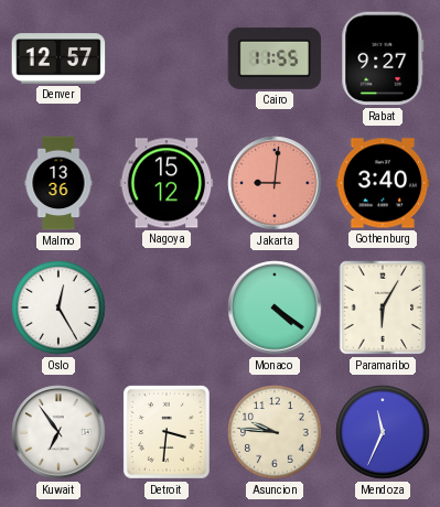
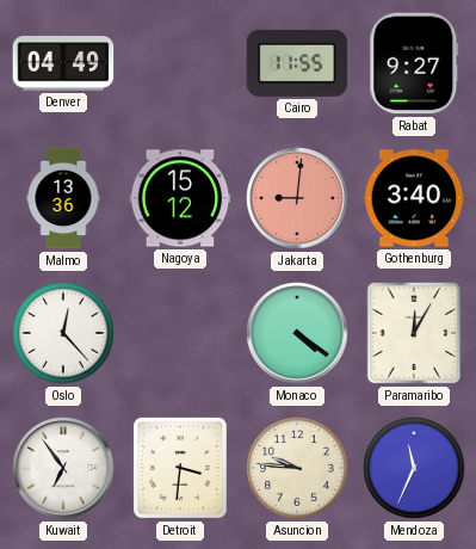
Denver: 12:57 -> 04:49
Oslo: 12:25 -> 12:23
Paramaribo: 6:05 -> 12:05
